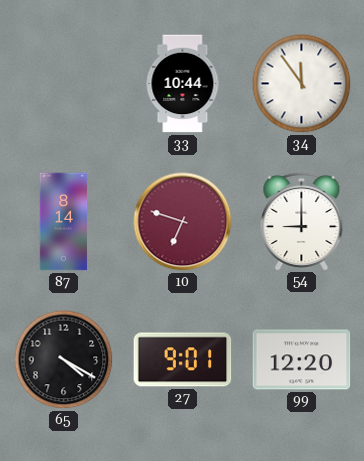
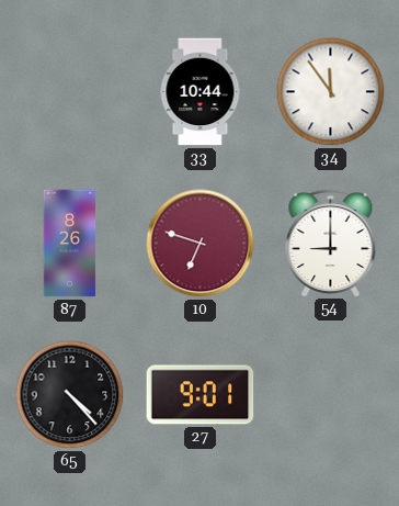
87: 8:14 -> 8:26
65: 4:20 -> 4:23
99: 12:20 -> none
